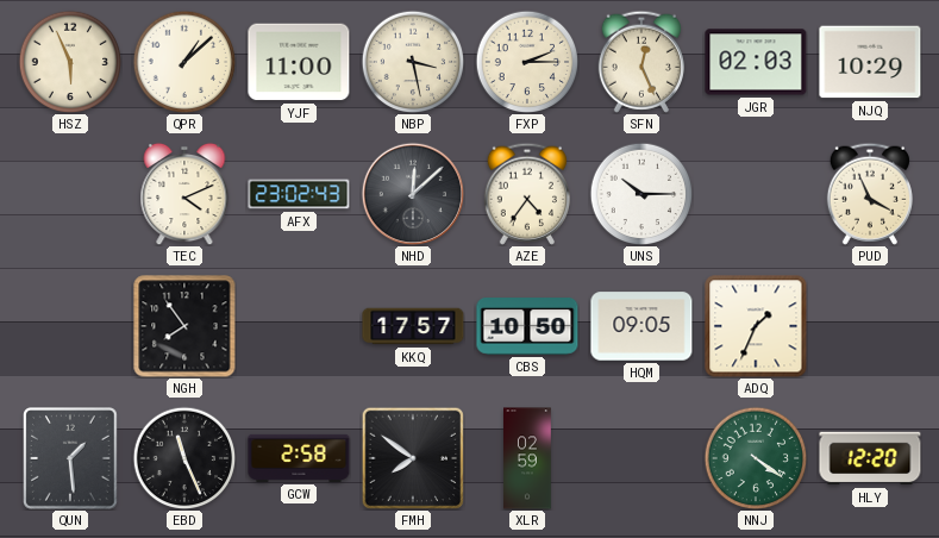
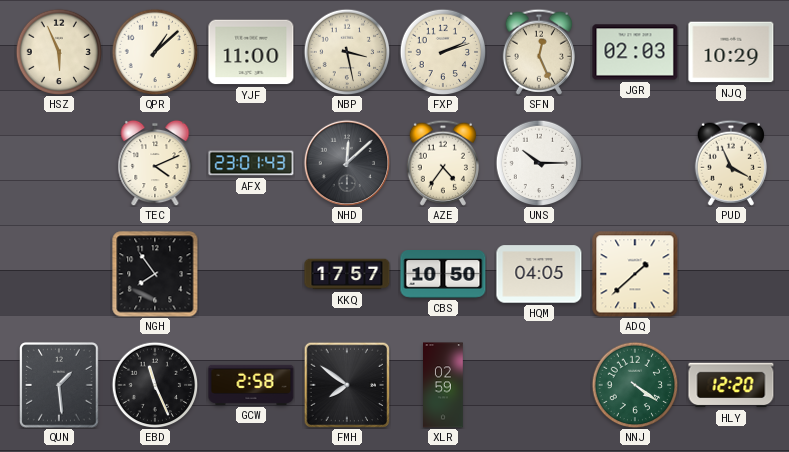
FXP: 2:15 -> 2:12
AFX: 23:02 -> 23:01
HQM: 09:05 -> 04:05
ADQ: 1:34 -> 1:38
